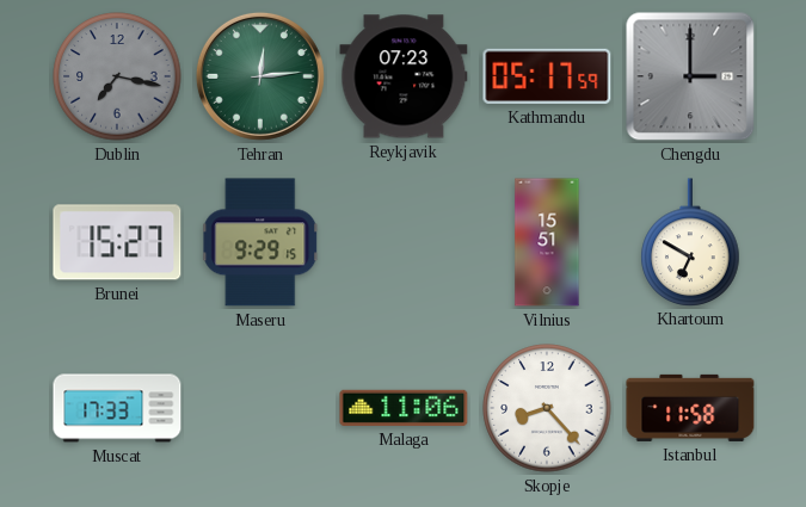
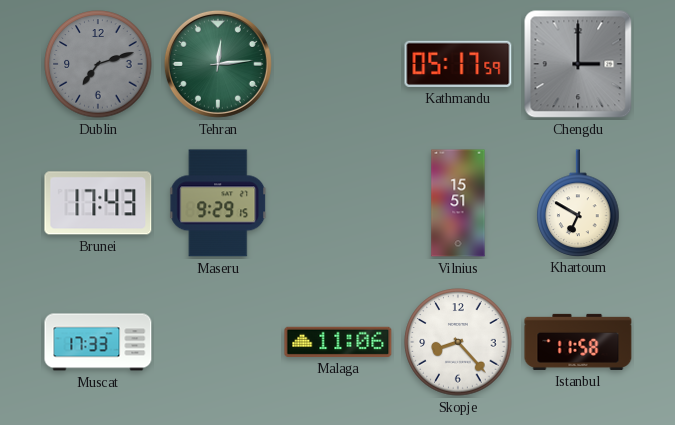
Dublin: 7:17 -> 7:12
Reykjavik: 07:23 -> none
Brunei: 15:27 -> 17:43
